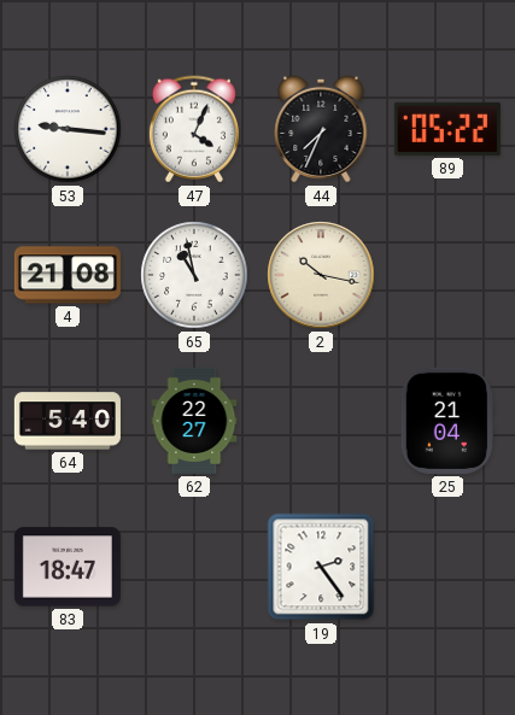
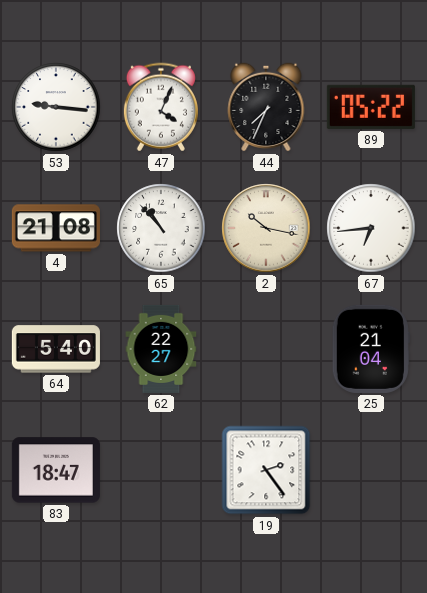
65: 10:58 -> 10:53
67: none -> 6:44
